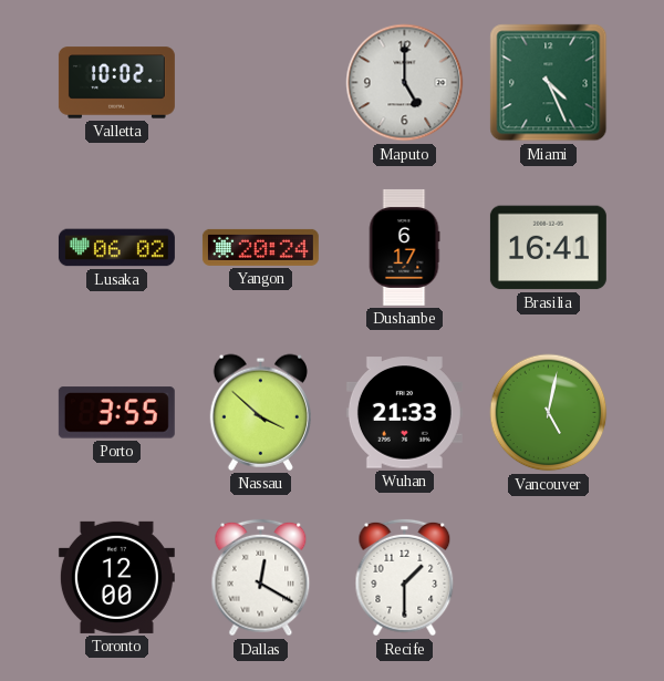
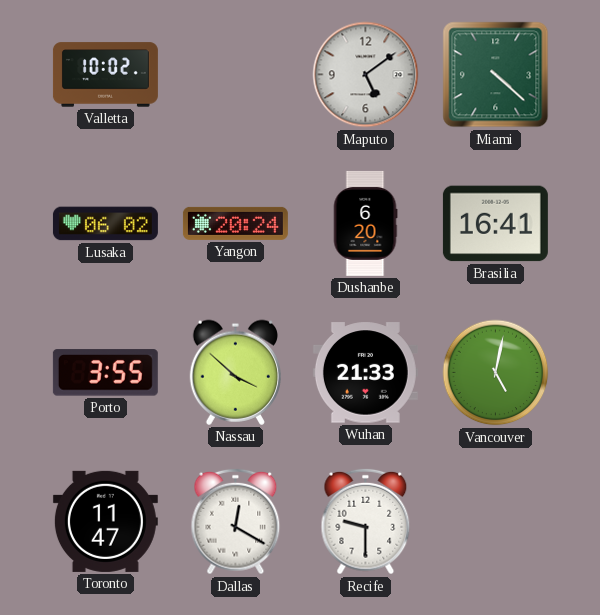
Maputo: 5:00 -> 5:09
Miami: 4:26 -> 4:22
Dushanbe: 6:17 -> 6:20
Toronto: 12:00 -> 11:47
Recife: 1:30 -> 9:30
